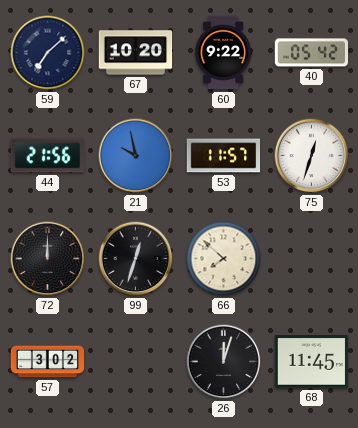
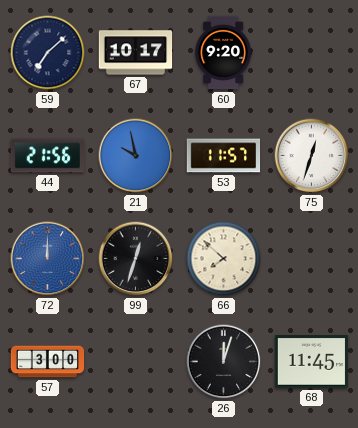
67: 10:20 -> 10:17
60: 9:22 -> 9:20
40: 05:42 -> none
72 dial: black -> blue
57: 3:02 -> 3:00
